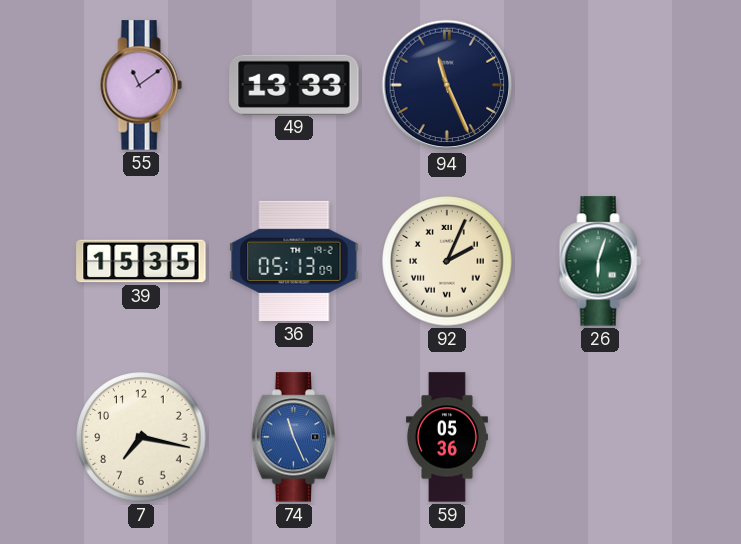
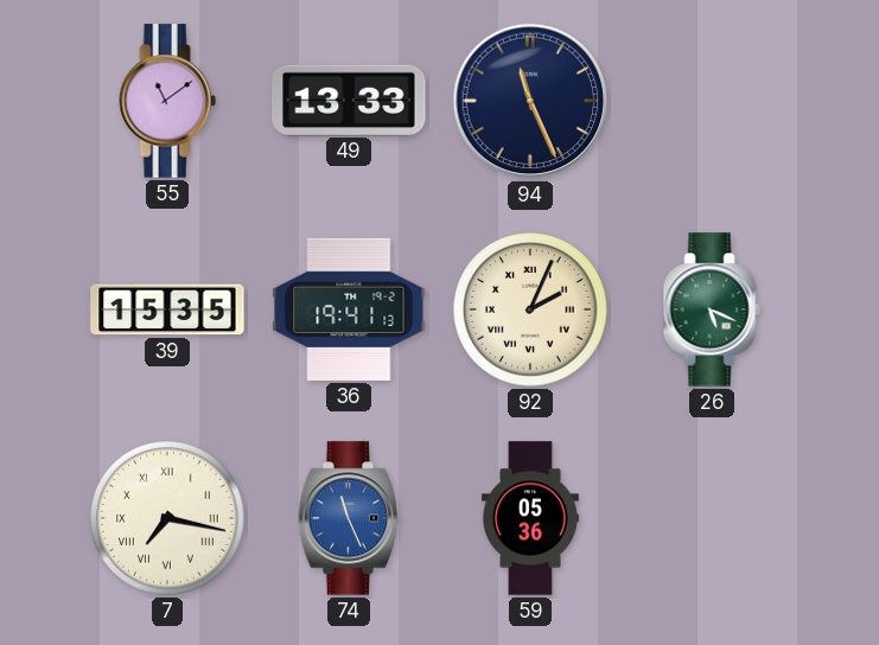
36: 05:13 -> 19:41
26: 6:03 -> 5:19
7 numerals: Arabic -> Roman
